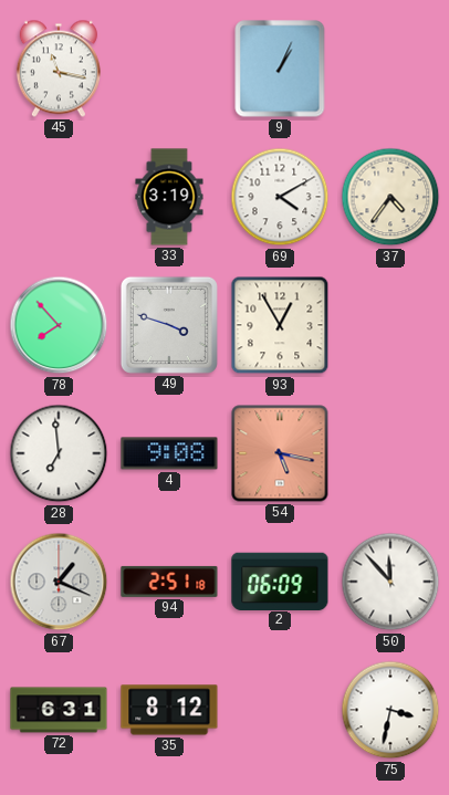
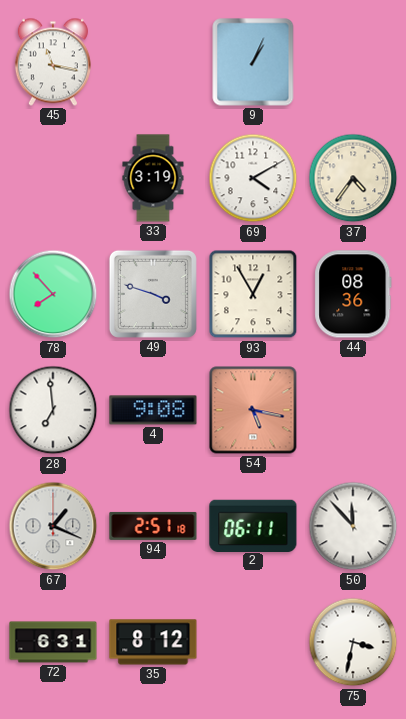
44: none -> 08:36
2: 06:09 -> 06:11
